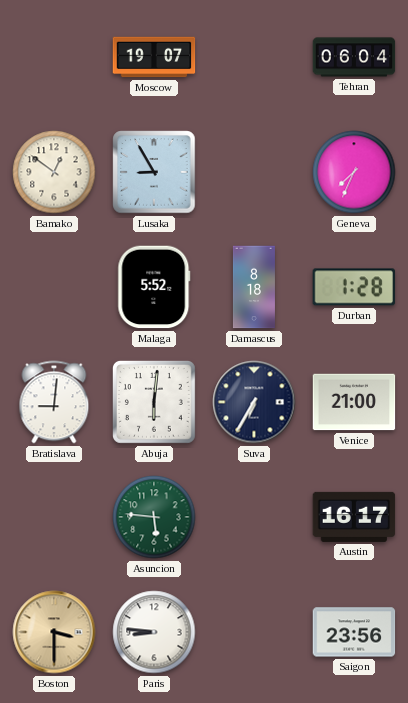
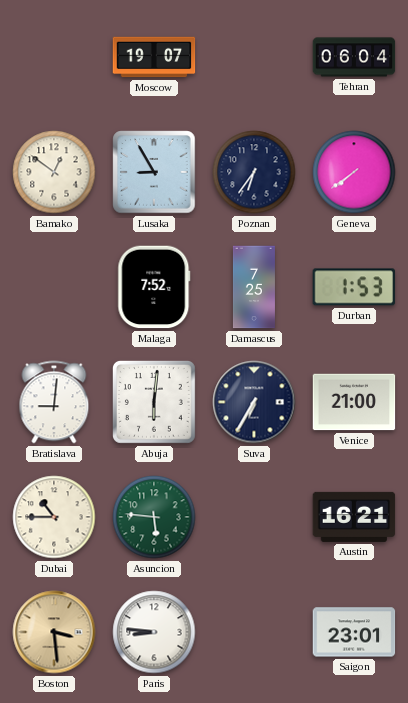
Poznan: none -> 6:36
Geneva: 7:34 -> 7:39
Malaga: 5:52 -> 7:52
Damascus: 8:18 -> 7:25
Durban: 1:28 -> 1:53
Dubai: none -> 10:45
Austin: 16:17 -> 16:21
Boston: 3:30 -> 3:29
Saigon: 23:56 -> 23:01
